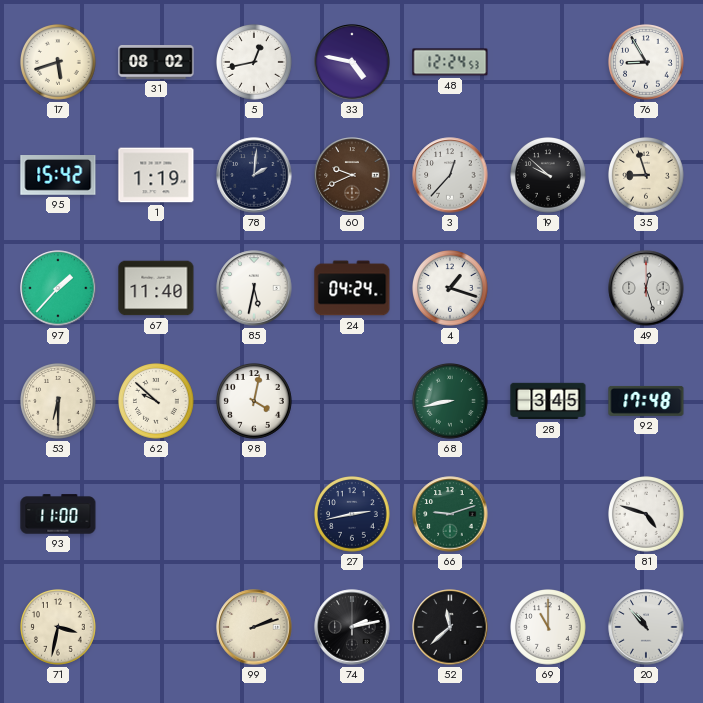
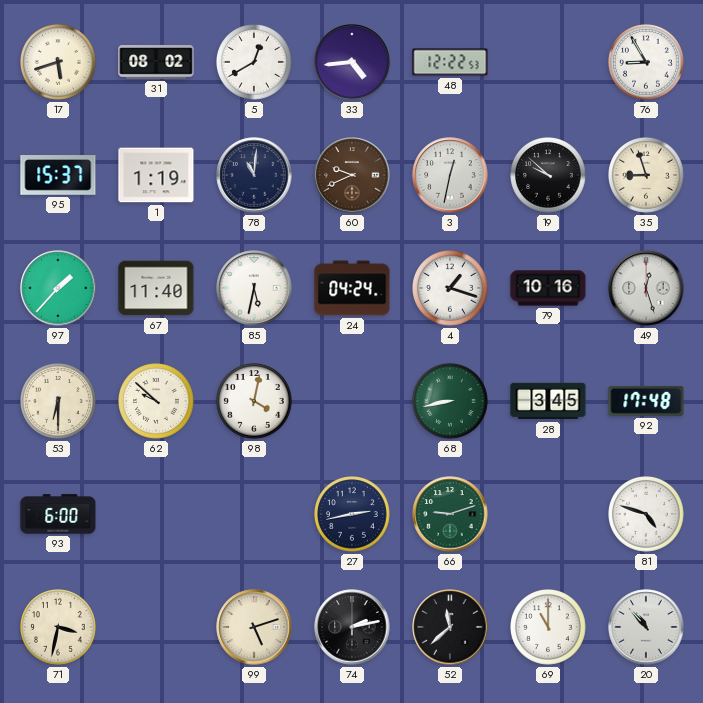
5: 12:43 -> 12:40
33: 4:47 -> 4:44
48: 12:24 -> 12:22
95: 15:42 -> 15:37
78: 2:01 -> 11:01
3: 12:37 -> 12:32
79: none -> 10:16
93: 11:00 -> 6:00
99: 2:12 -> 5:12
